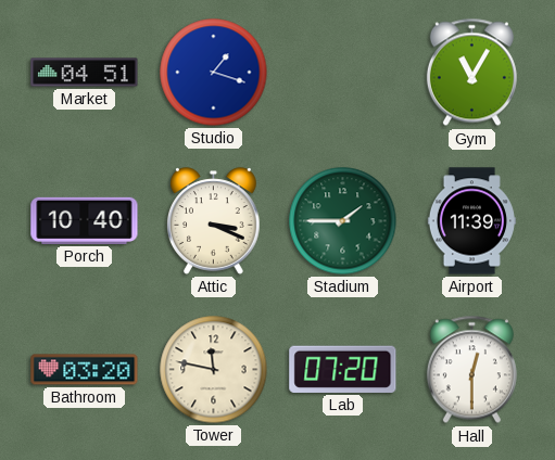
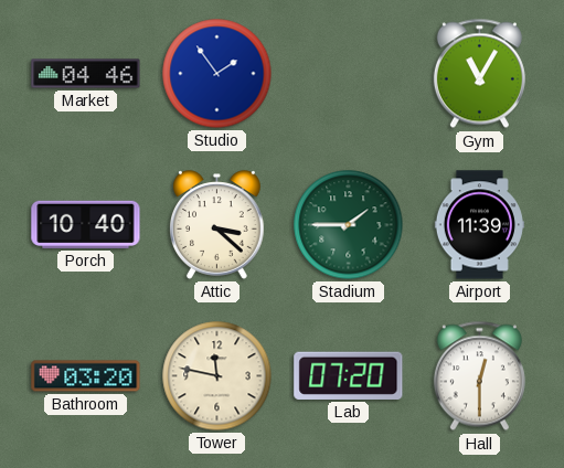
Market: 04:51 -> 04:46
Studio: 1:18 -> 1:54
Attic: 3:19 -> 3:22
